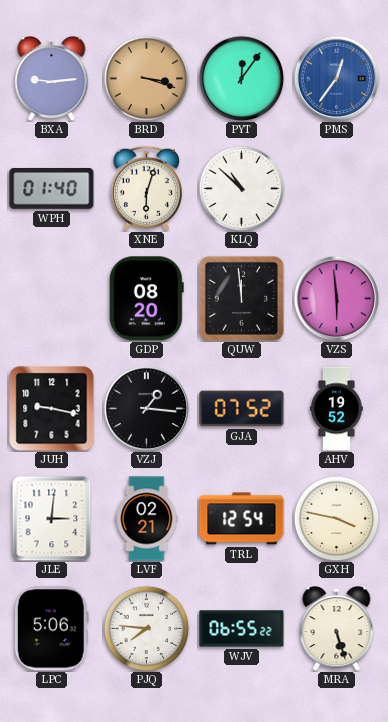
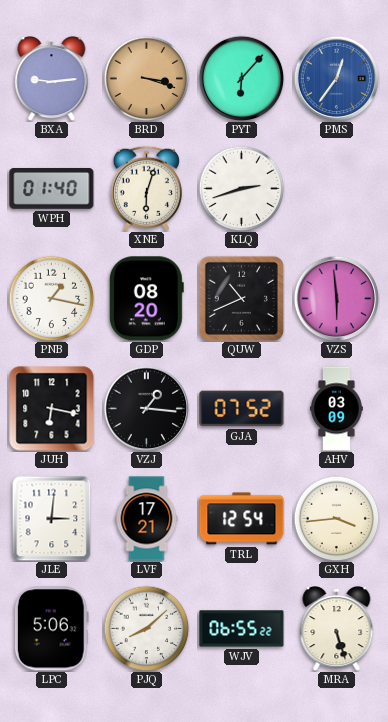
PYT: 12:06 -> 6:07
KLQ: 10:52 -> 2:42
PNB: none -> 1:17
QUW: 11:59 -> 10:41
JUH: 9:17 -> 6:17
AHV: 19:52 -> 03:09
LVF: 02:21 -> 17:21
GXH: 3:47 -> 3:44
PJQ: 7:46 -> 8:08
